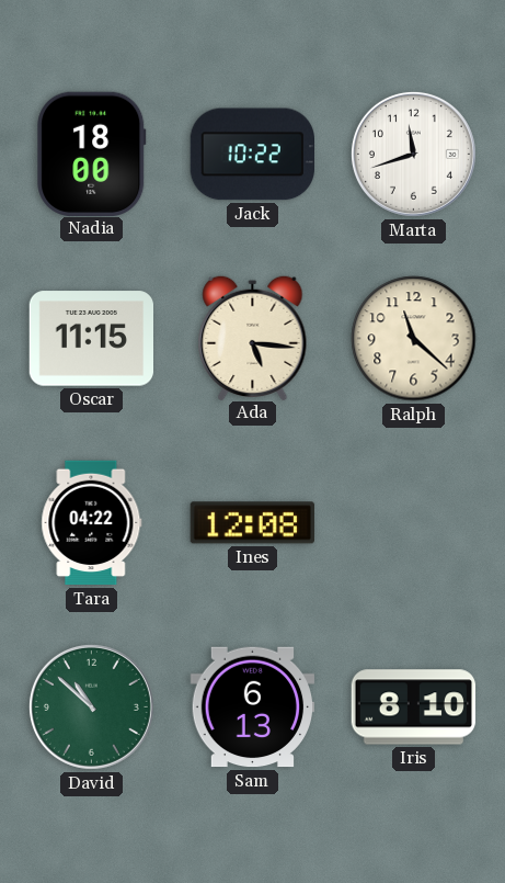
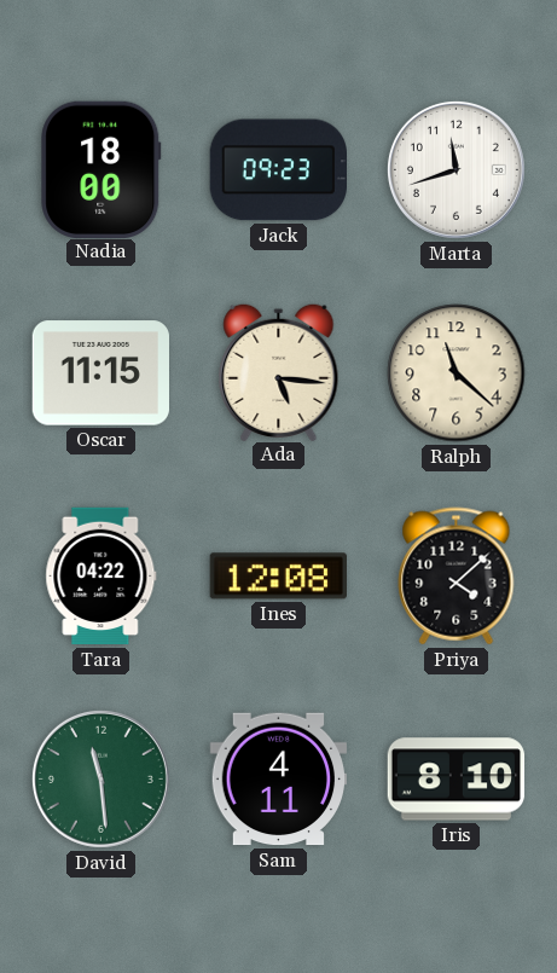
Jack: 10:22 -> 09:23
Priya: none -> 4:08
David: 10:52 -> 11:29
Sam: 6:13 -> 4:11
